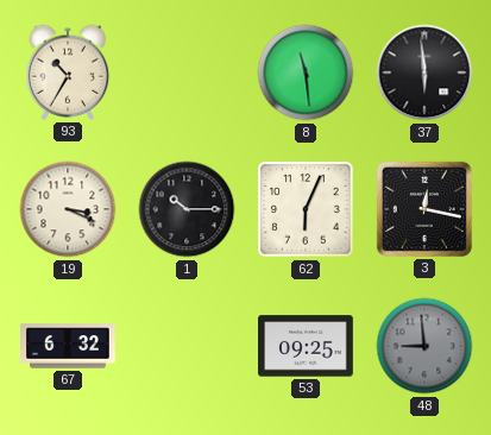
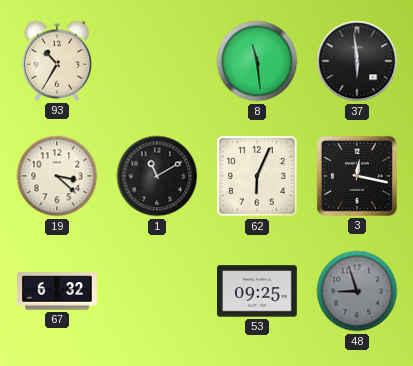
19: 3:19 -> 3:22
1: 10:15 -> 11:10
48: 8:59 -> 8:57
